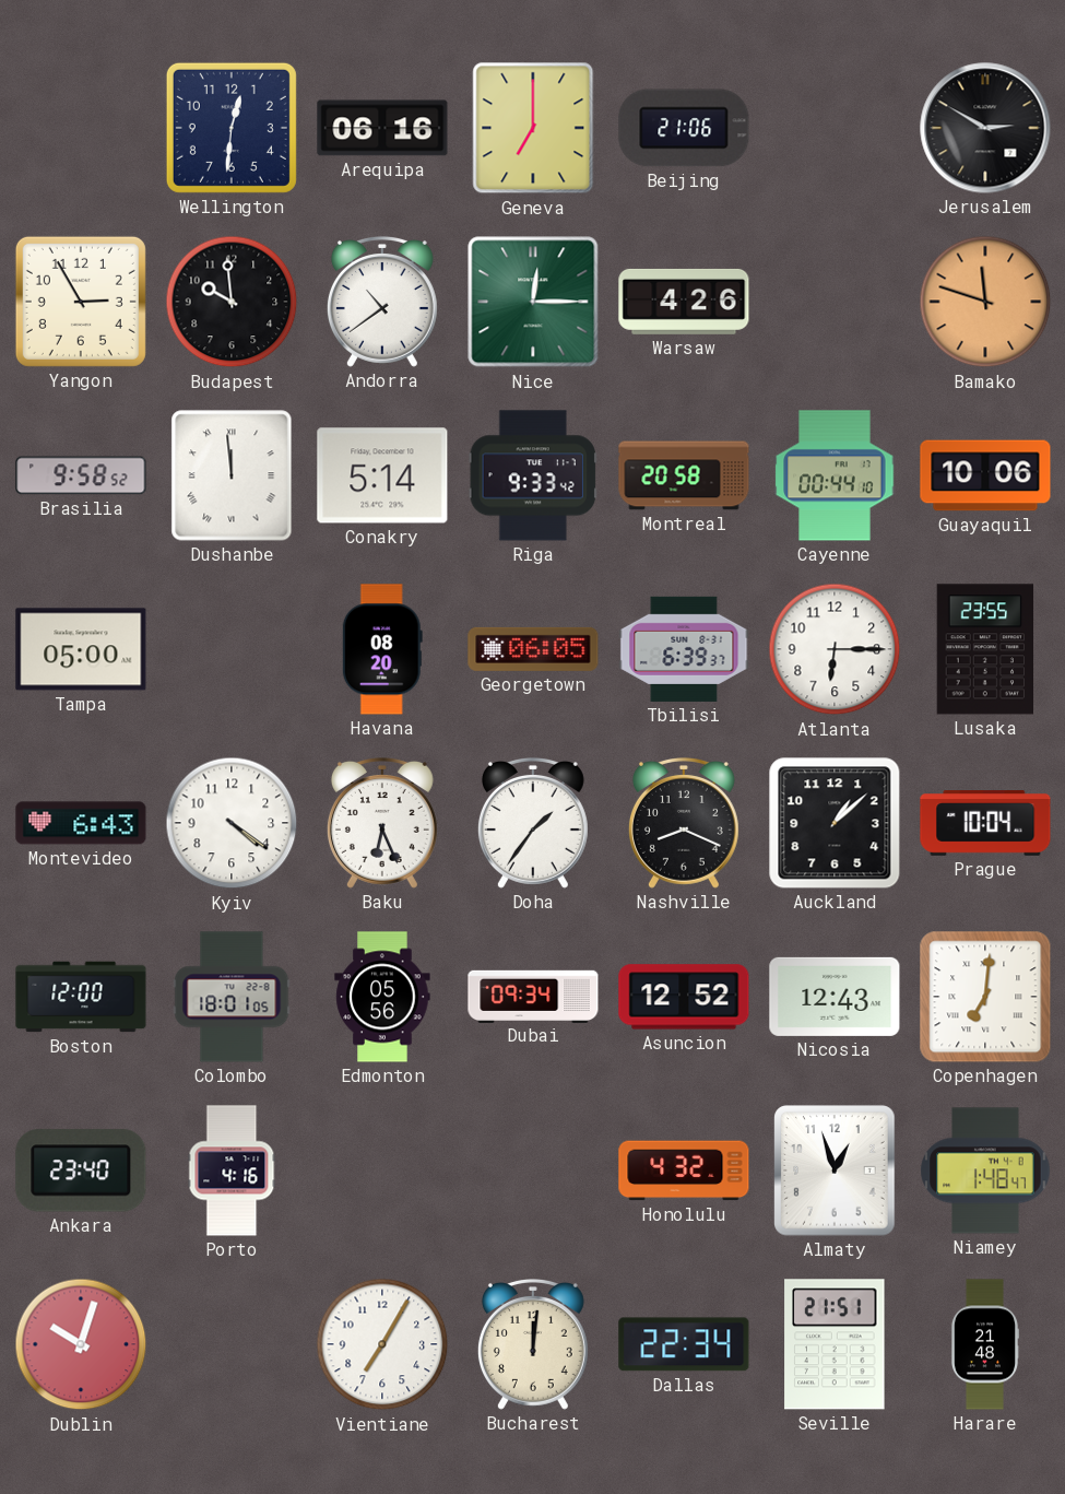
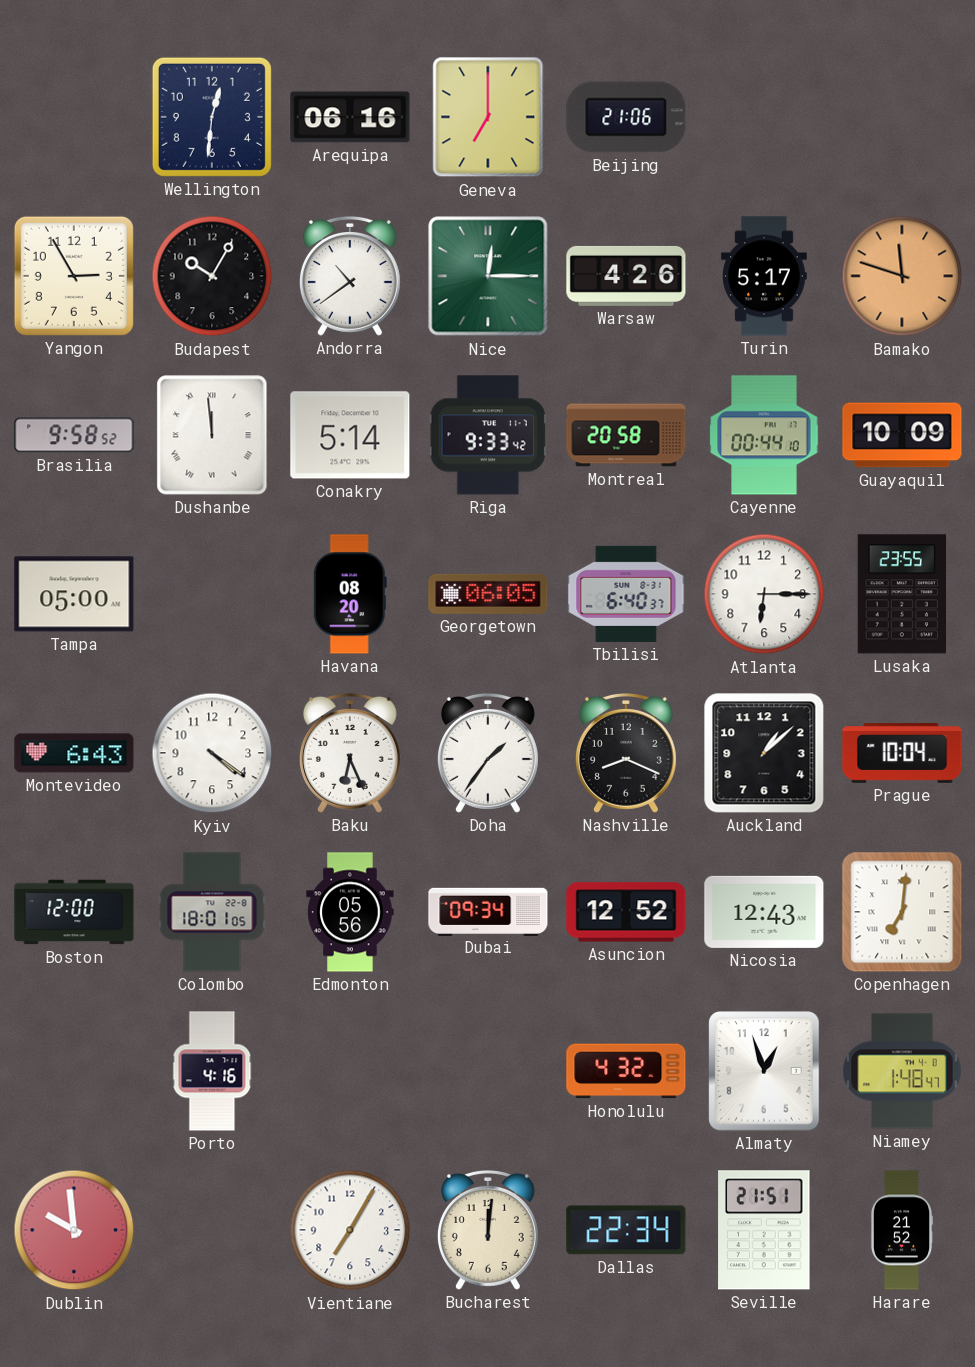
Jerusalem: 2:50 -> none
Budapest: 9:59 -> 10:05
Turin: none -> 5:17
Guayaquil: 10:06 -> 10:09
Tbilisi: 6:39 -> 6:40
Ankara: 23:40 -> none
Dublin: 10:03 -> 9:59
Harare: 21:48 -> 21:52
